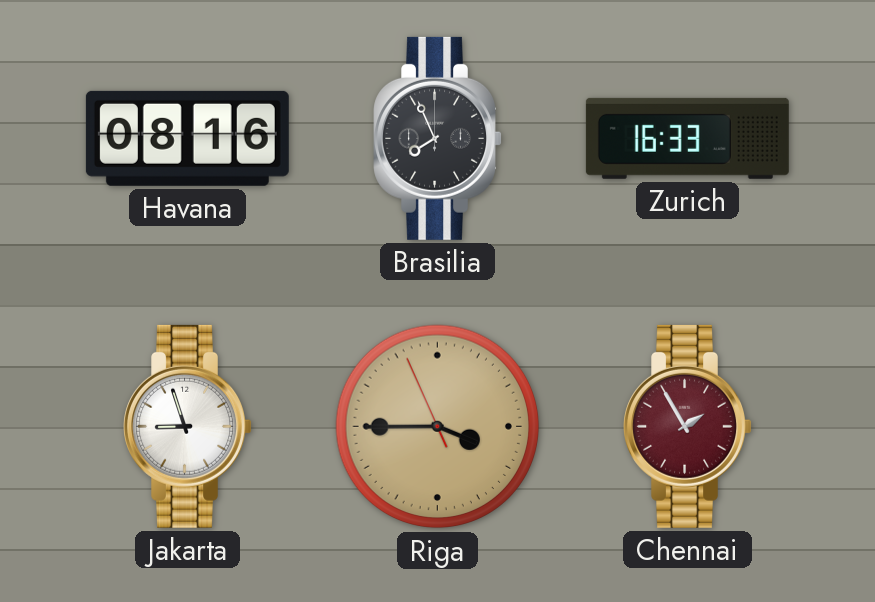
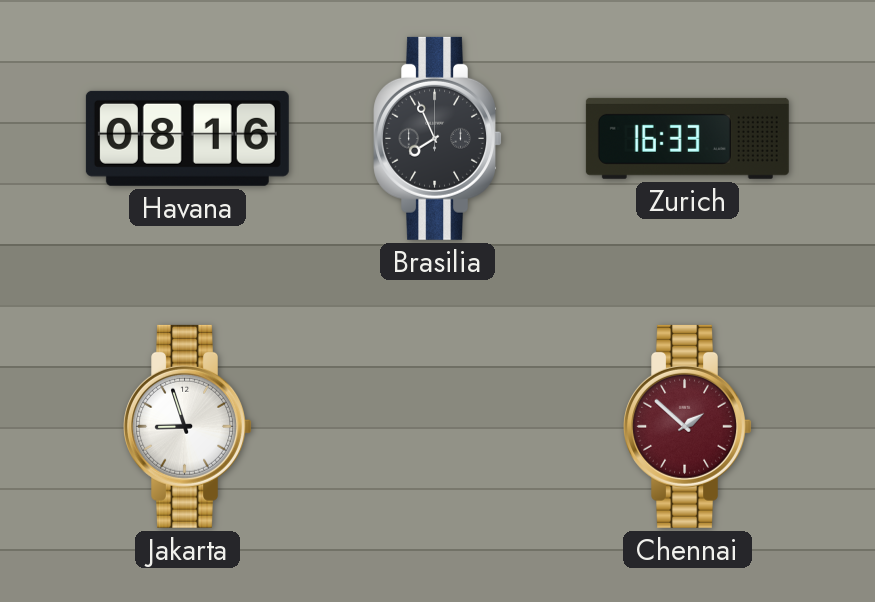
Riga: 3:44 -> none
Chennai: 1:55 -> 1:52
